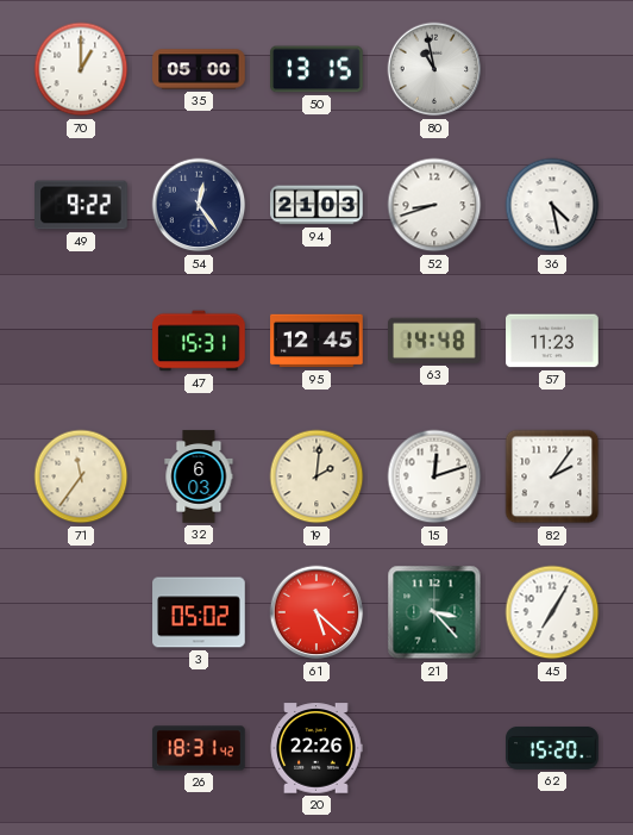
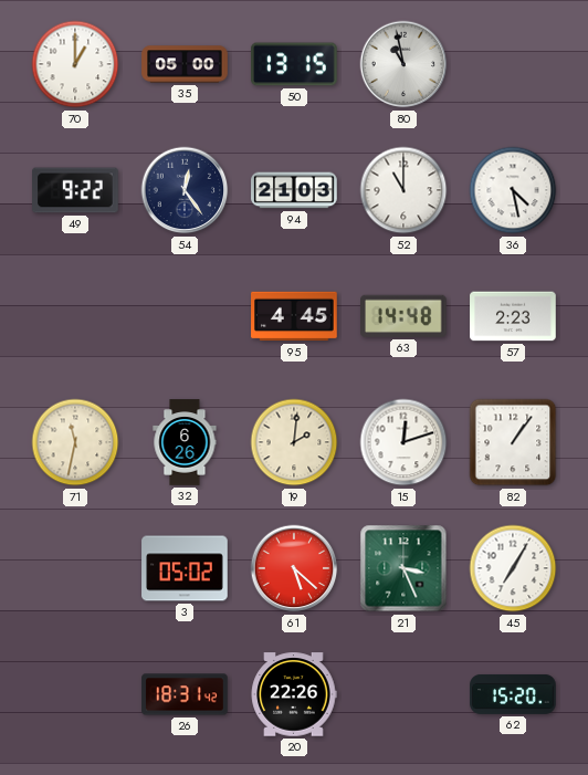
52: 8:42 -> 11:00
47: 15:31 -> none
95: 12:45 -> 4:45
57: 11:23 -> 2:23
71: 11:36 -> 11:32
32: 6:03 -> 6:26
82: 2:06 -> 1:06
21: 3:23 -> 3:26
